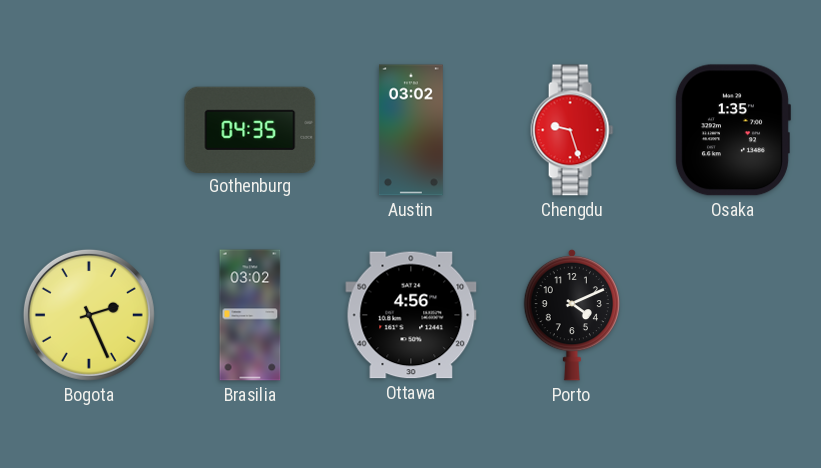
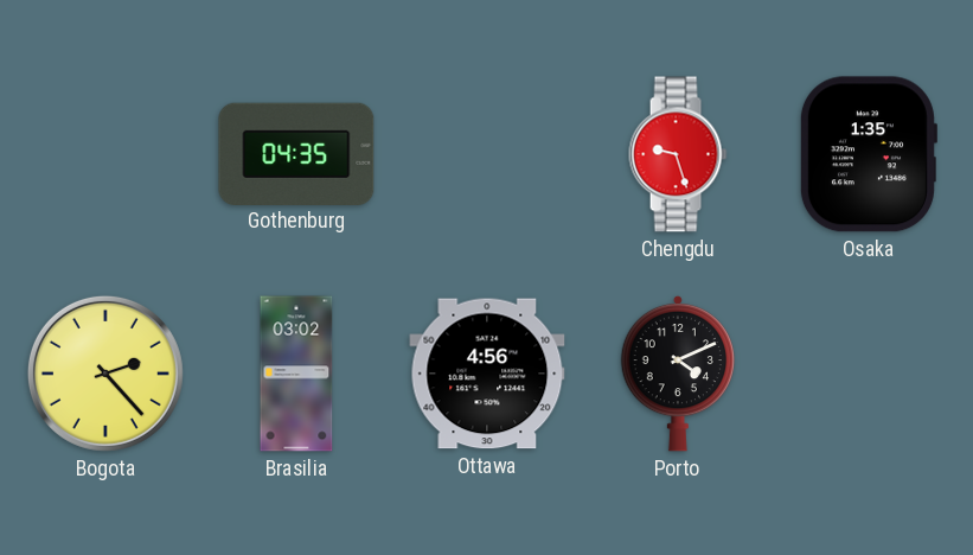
Austin: 03:02 -> none
Bogota: 2:26 -> 2:23
